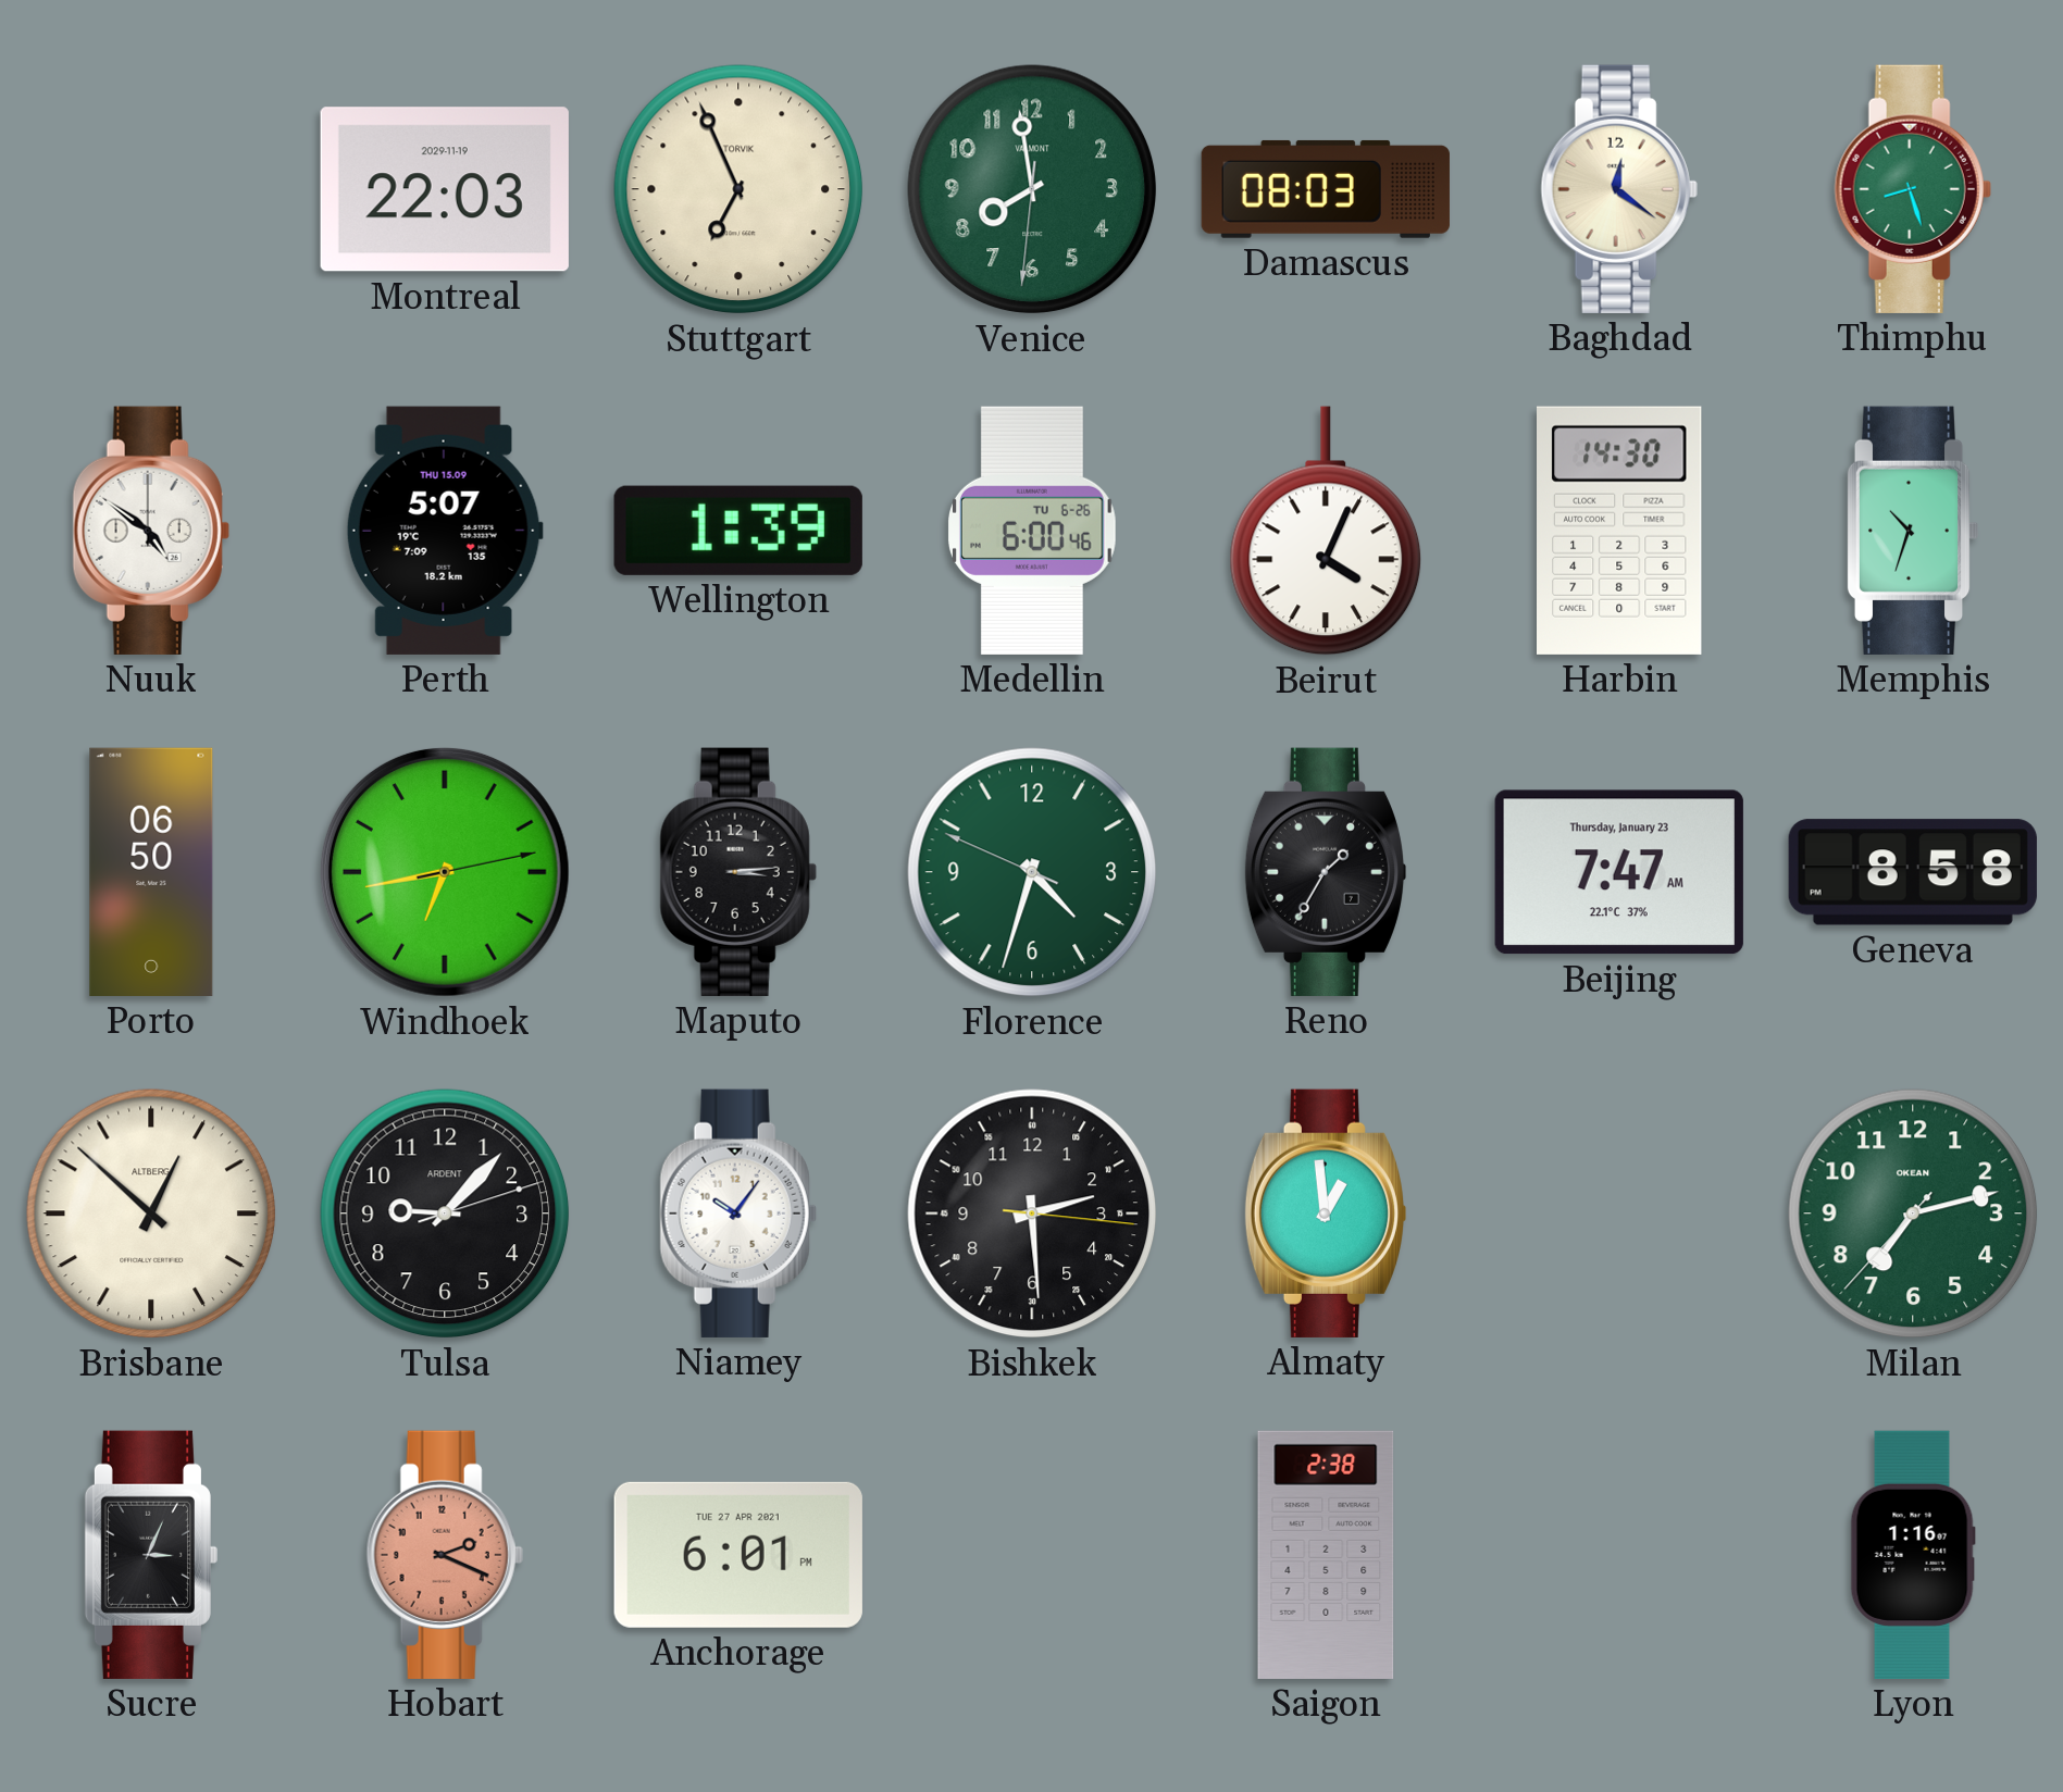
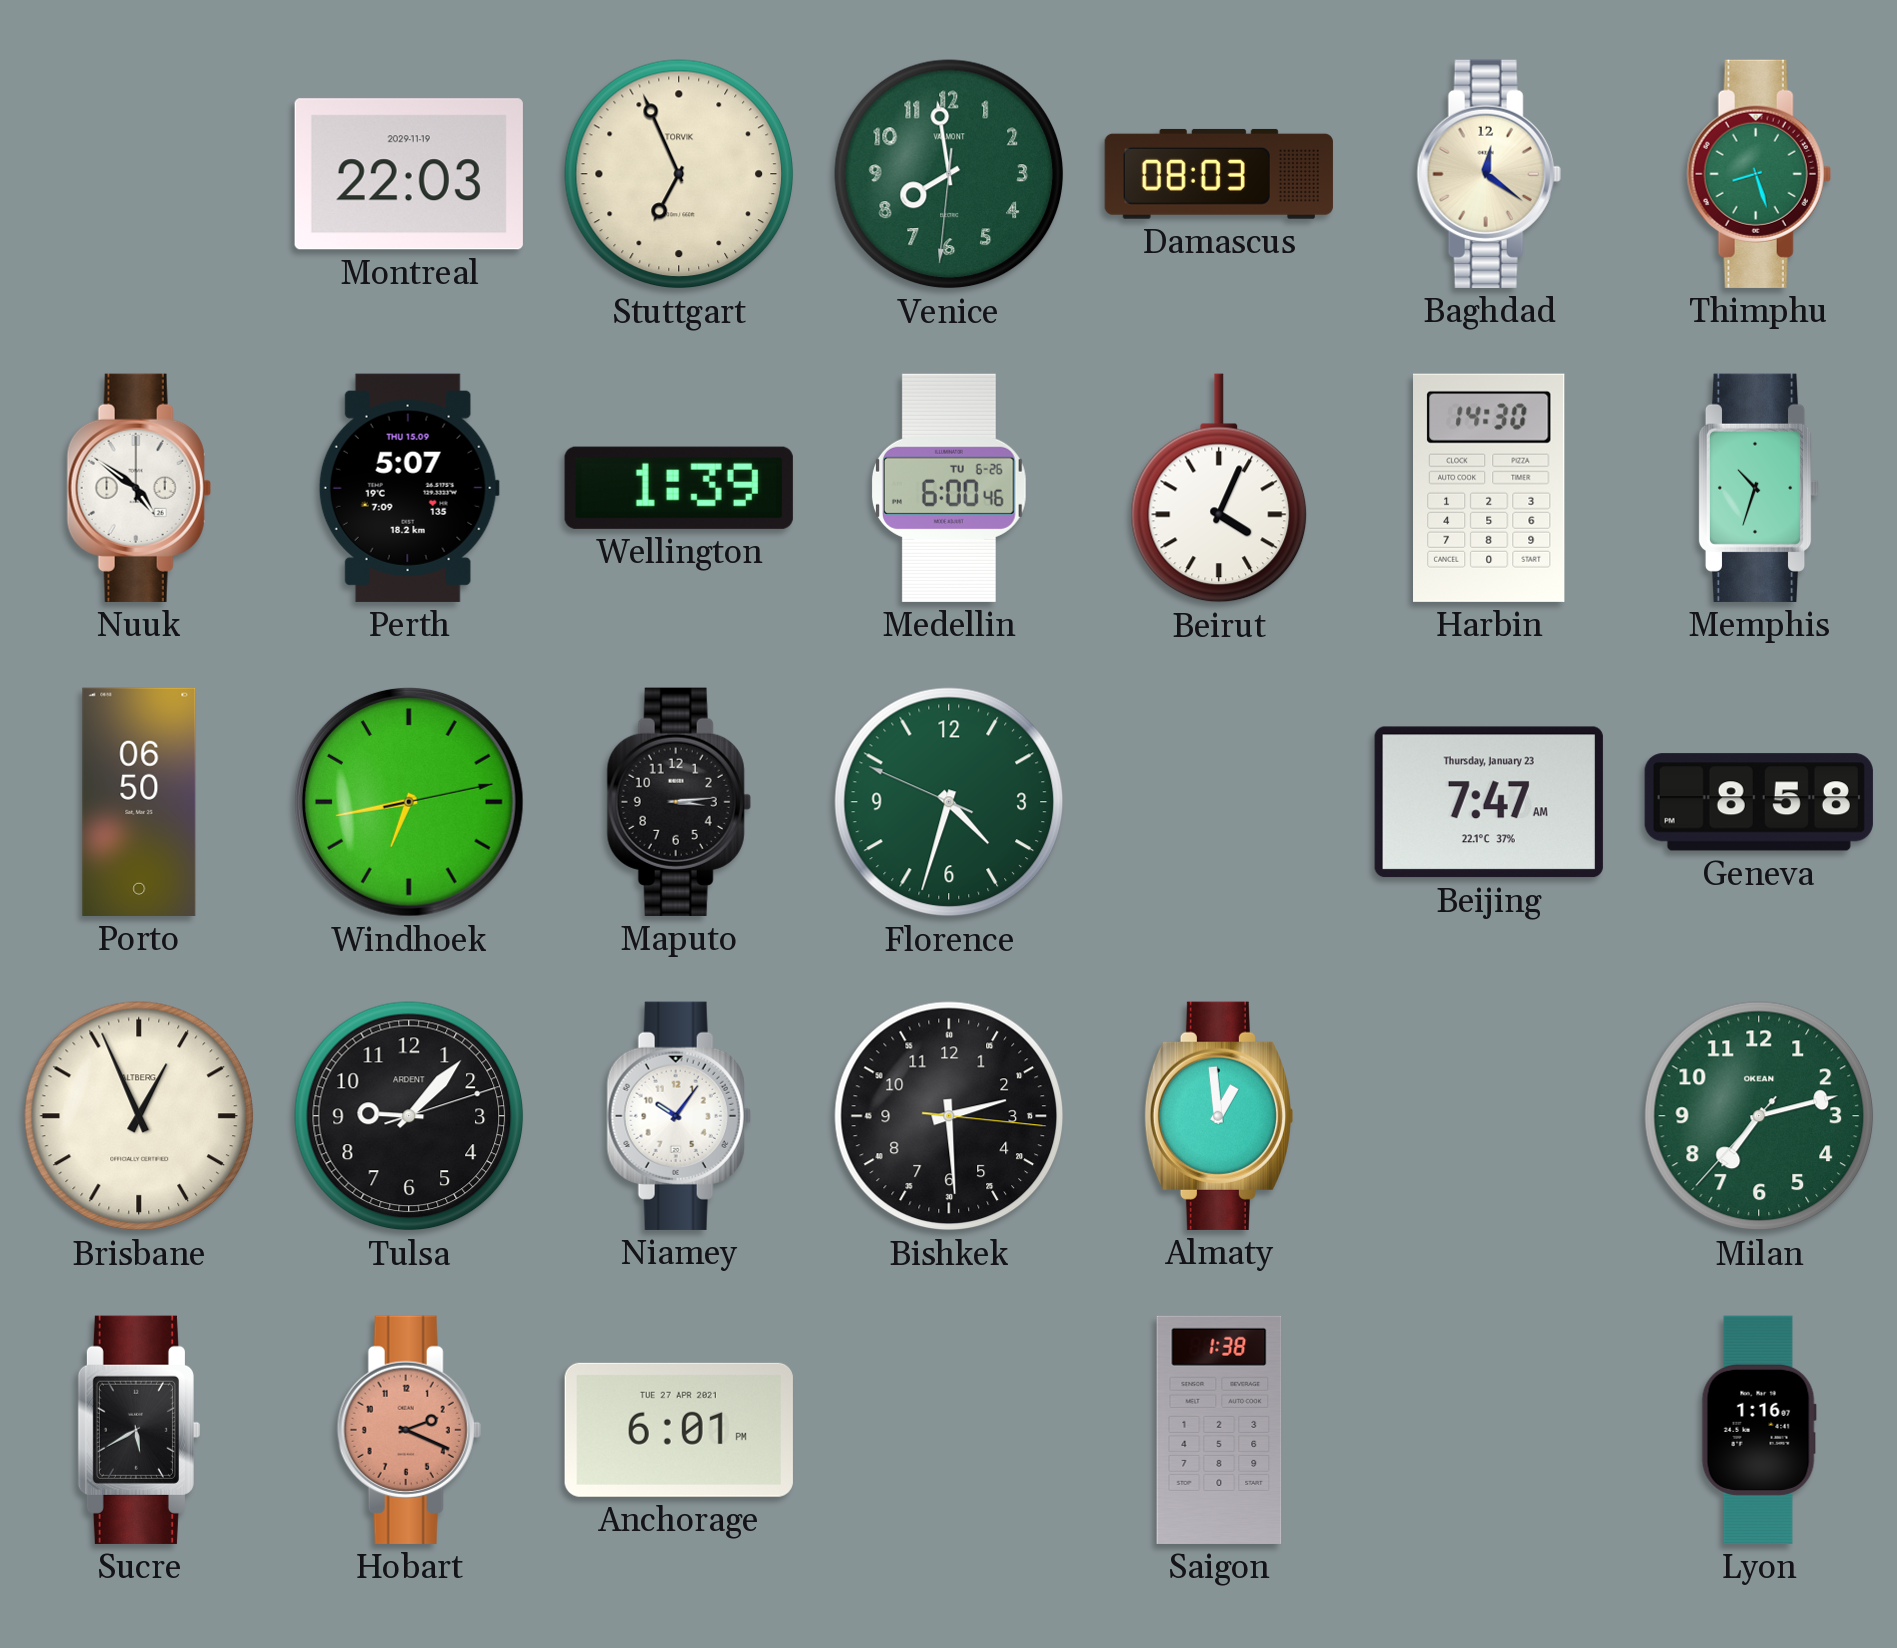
Reno: 1:35 -> none
Brisbane: 12:52 -> 12:56
Sucre: 3:04 -> 5:40
Saigon: 2:38 -> 1:38
